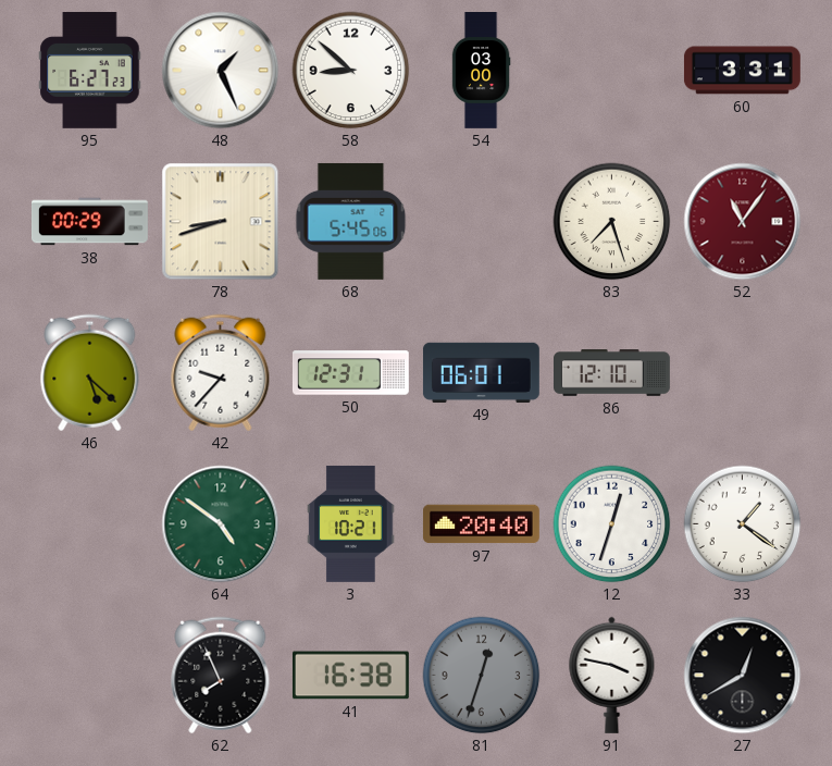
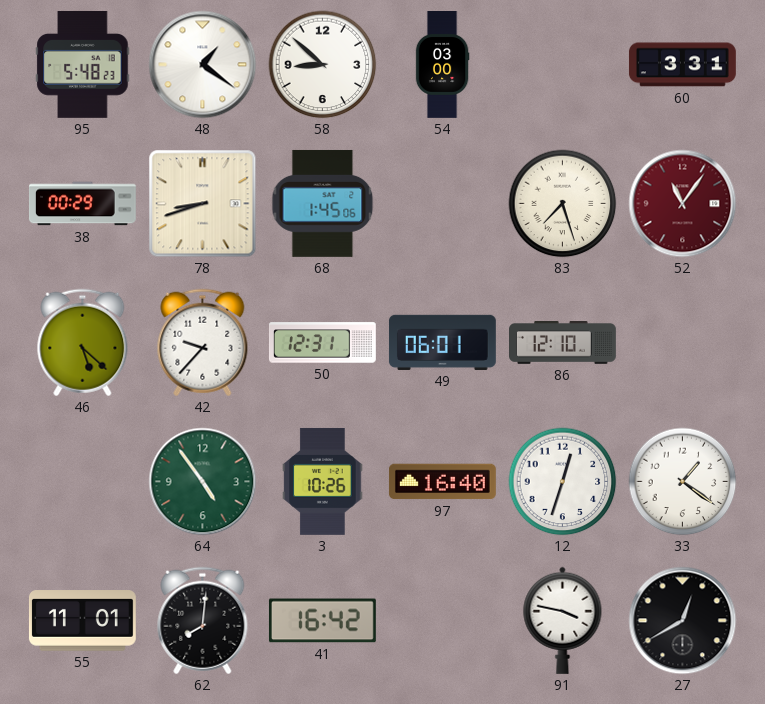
95: 6:27 -> 5:48
48: 1:26 -> 1:21
68: 5:45 -> 1:45
64: 4:51 -> 4:54
3: 10:21 -> 10:26
97: 20:40 -> 16:40
55: none -> 11:01
62: 7:56 -> 8:01
41: 16:38 -> 16:42
81: 12:33 -> none
